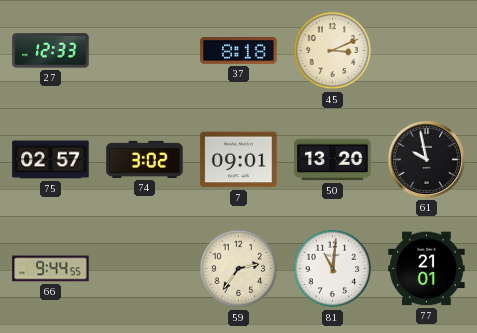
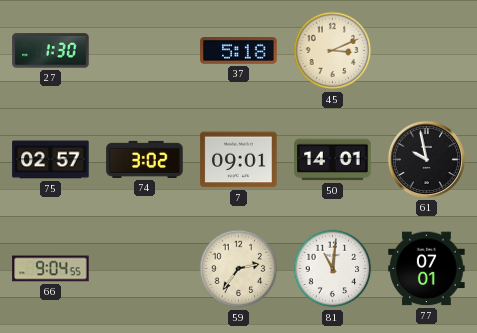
27: 12:33 -> 1:30
37: 8:18 -> 5:18
50: 13:20 -> 14:01
66: 9:44 -> 9:04
77: 21:01 -> 07:01
